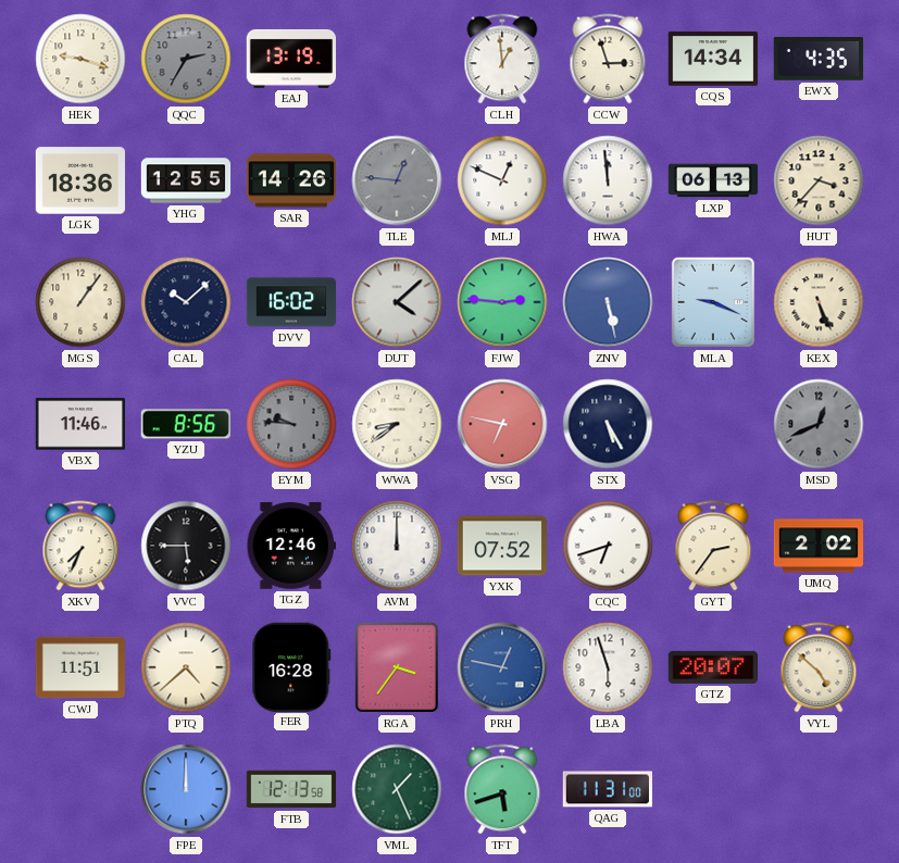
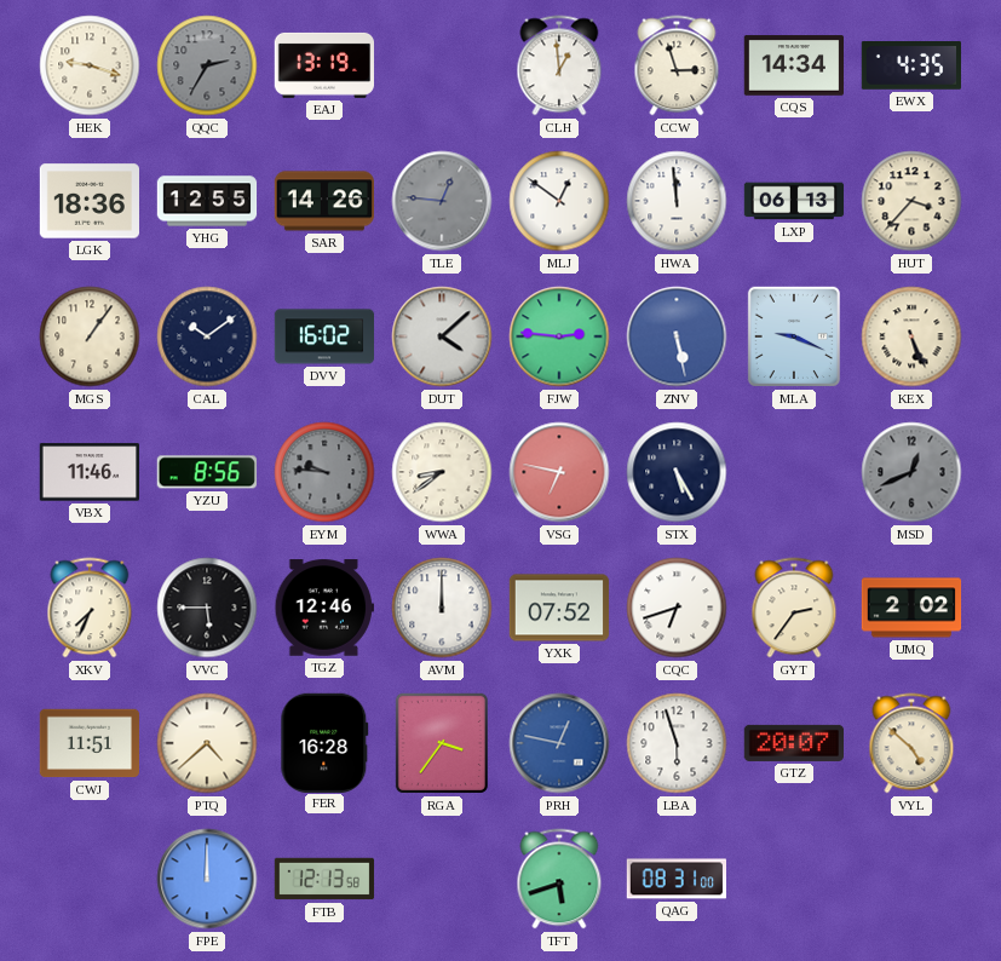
MLJ: 12:49 -> 12:51
CAL: 10:08 -> 10:09
VML: 1:26 -> none
QAG: 11:31 -> 08:31
